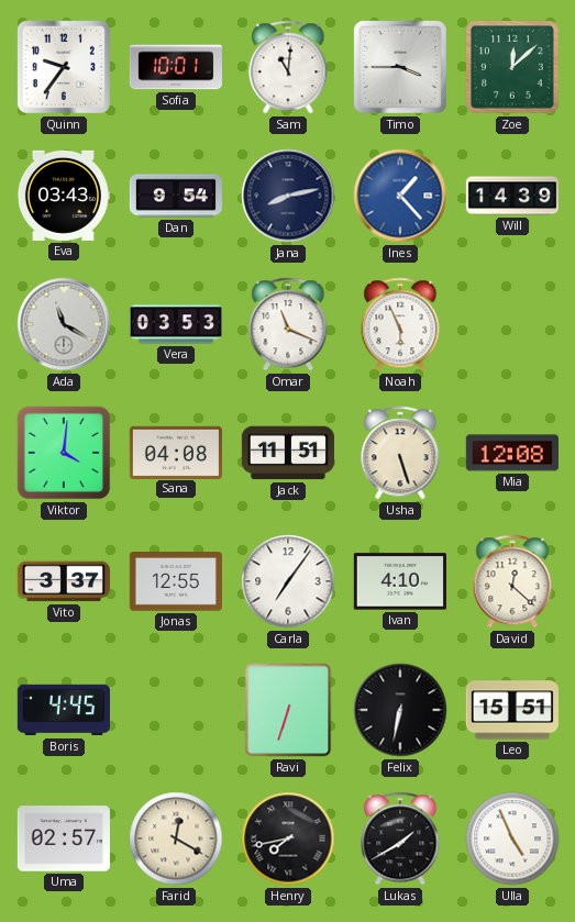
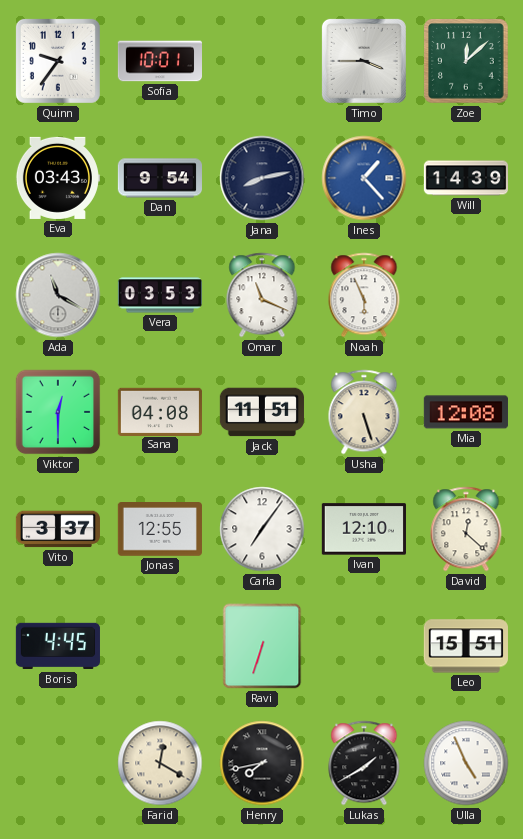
Sam: 11:01 -> none
Viktor: 4:01 -> 12:30
Ivan: 4:10 -> 12:10
Felix: 6:32 -> none
Uma: 02:57 -> none
